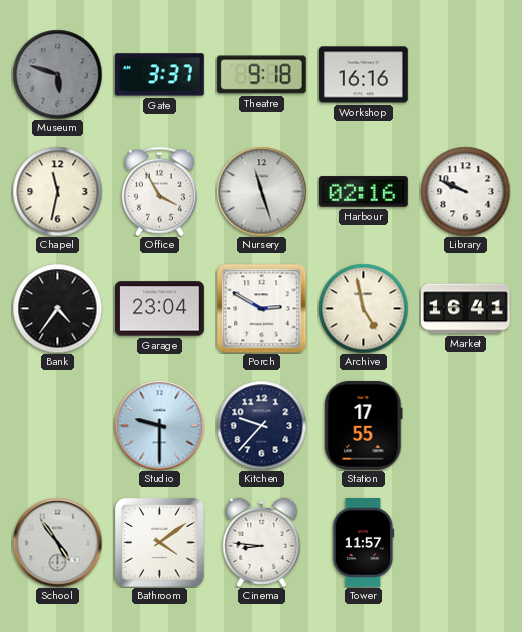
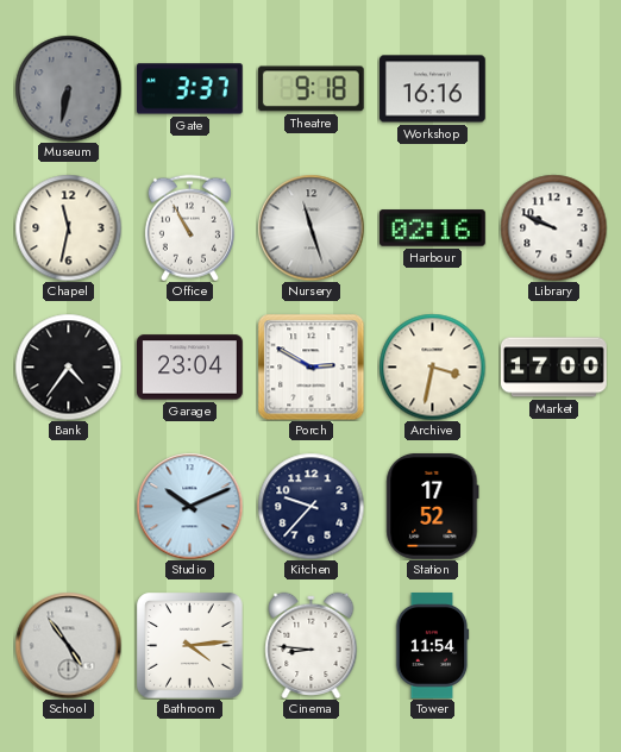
Museum: 5:48 -> 6:32
Office: 3:55 -> 10:55
Archive: 4:58 -> 3:32
Market: 16:41 -> 17:00
Studio: 9:30 -> 10:11
Station: 17:55 -> 17:52
Bathroom: 4:09 -> 4:14
Tower: 11:57 -> 11:54
